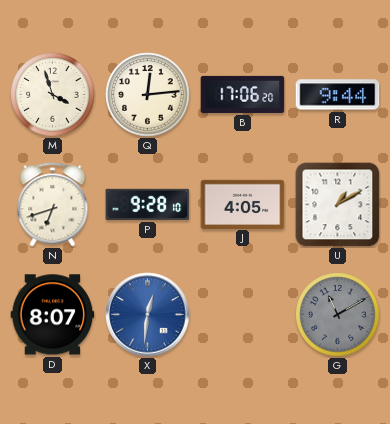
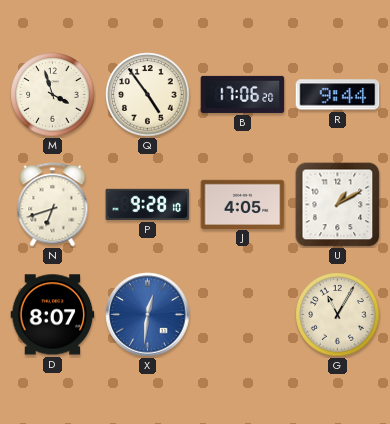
Q: 12:14 -> 4:54
G: 11:10 -> 11:05
G dial: grey -> cream
